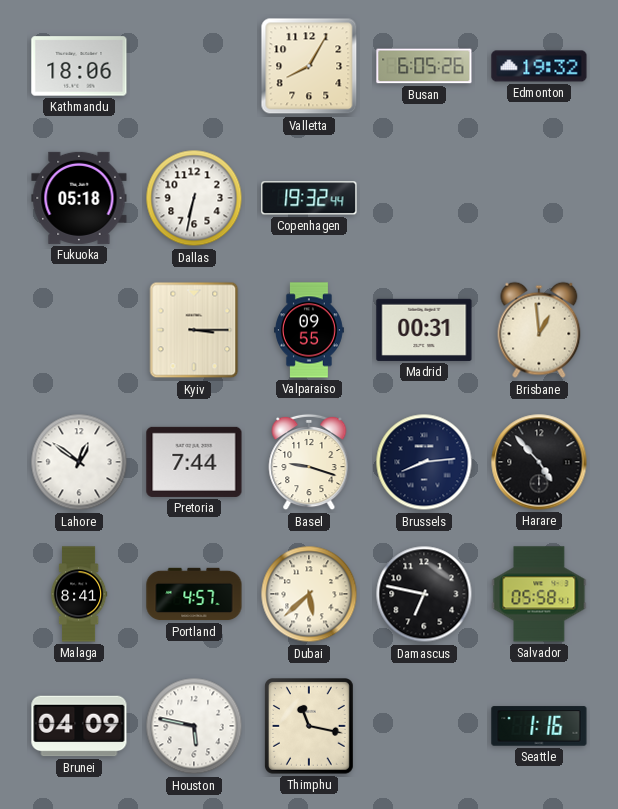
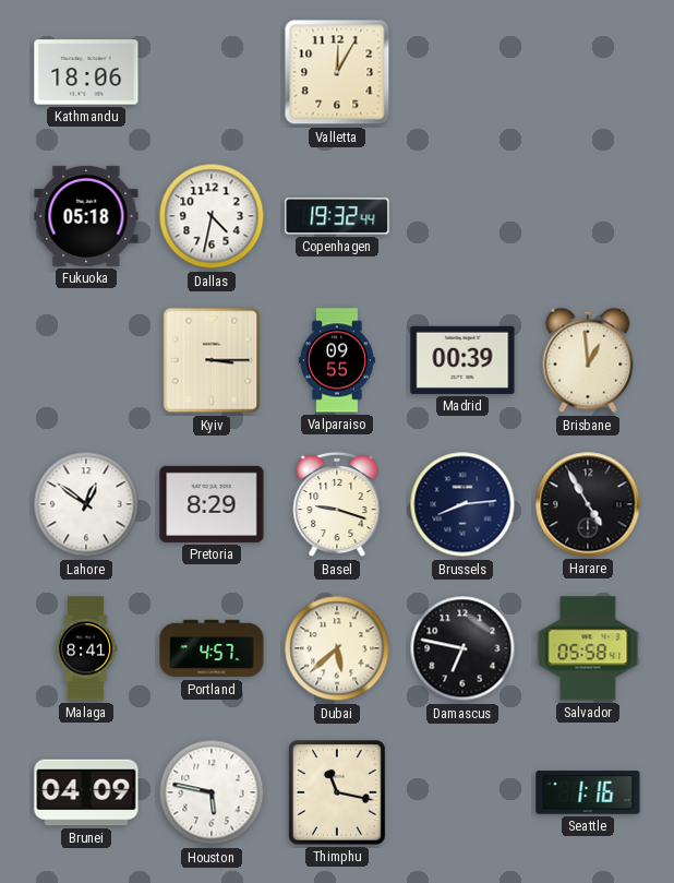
Valletta: 8:05 -> 12:05
Busan: 6:05 -> none
Edmonton: 19:32 -> none
Dallas: 6:32 -> 4:32
Madrid: 00:31 -> 00:39
Pretoria: 7:44 -> 8:29
Harare: 4:53 -> 4:55
